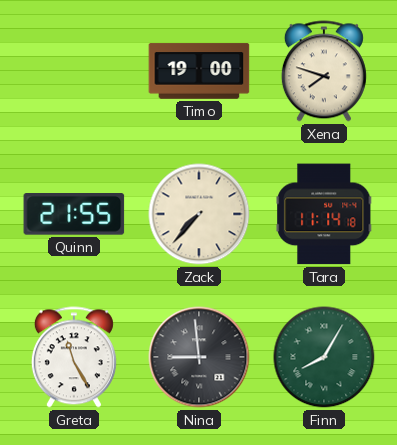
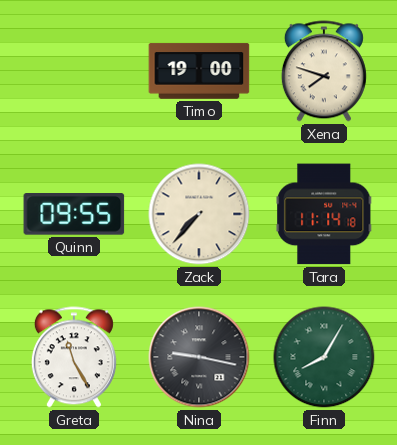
Quinn: 21:55 -> 09:55
Nina: 8:59 -> 9:17
